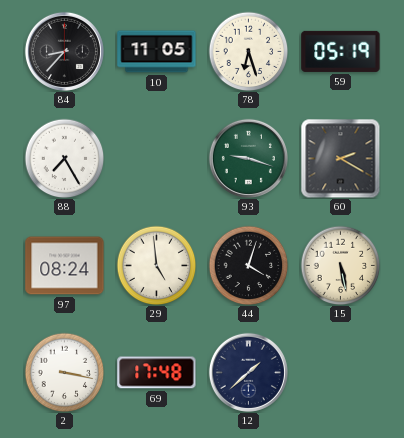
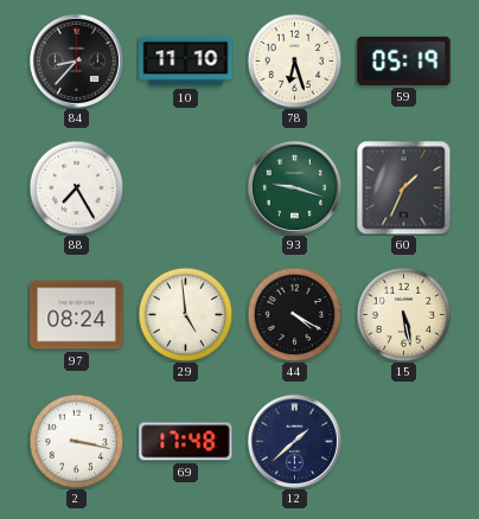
10: 11:05 -> 11:10
60: 2:20 -> 1:34
44: 4:03 -> 4:20
